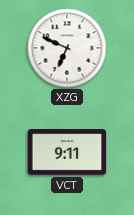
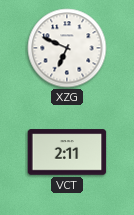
VCT: 9:11 -> 2:11
